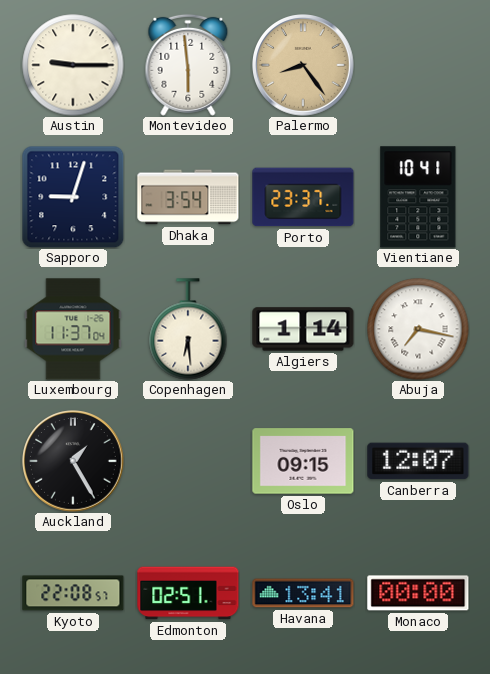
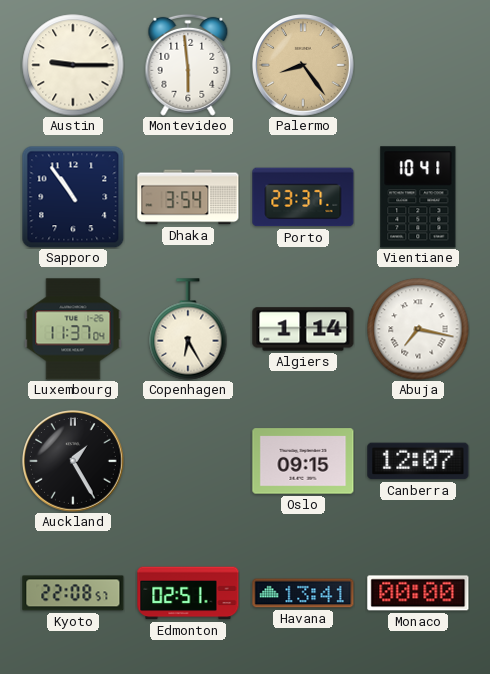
Sapporo: 9:03 -> 10:54
Copenhagen: 6:29 -> 6:25
